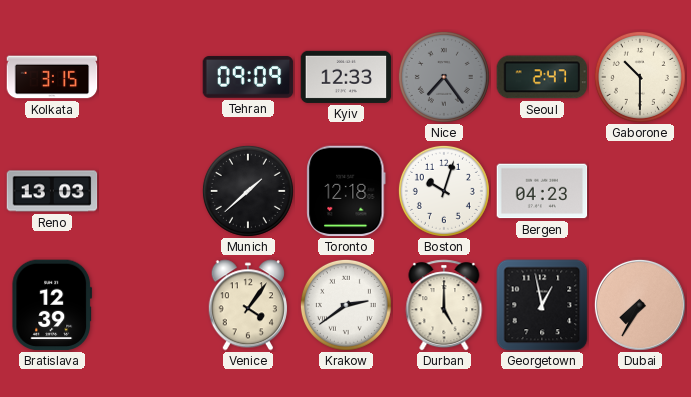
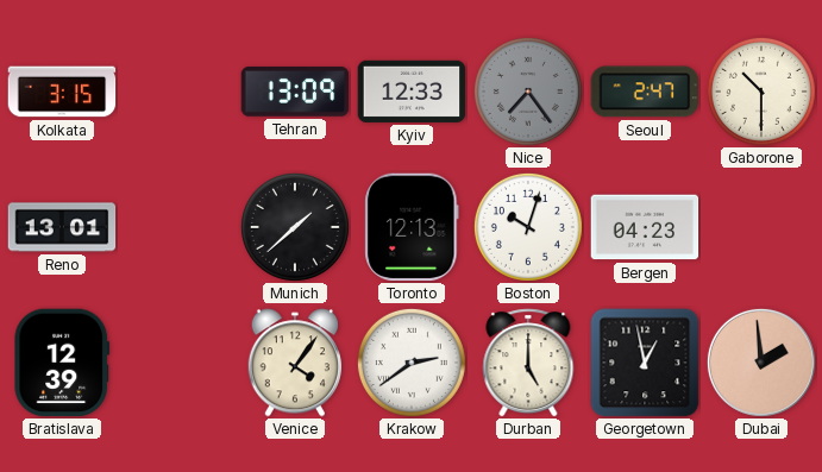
Tehran: 09:09 -> 13:09
Reno: 13:03 -> 13:01
Toronto: 12:18 -> 12:13
Dubai: 7:35 -> 1:59
